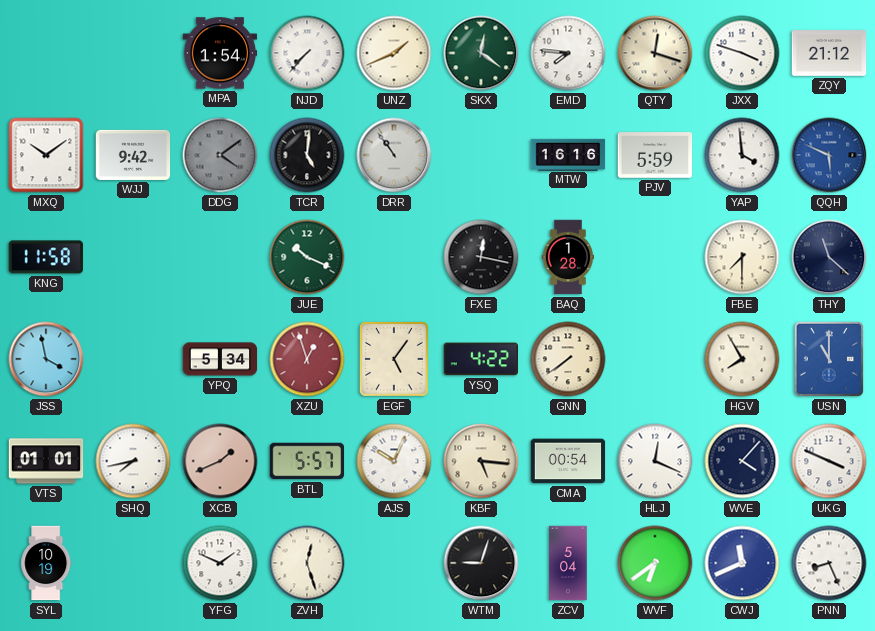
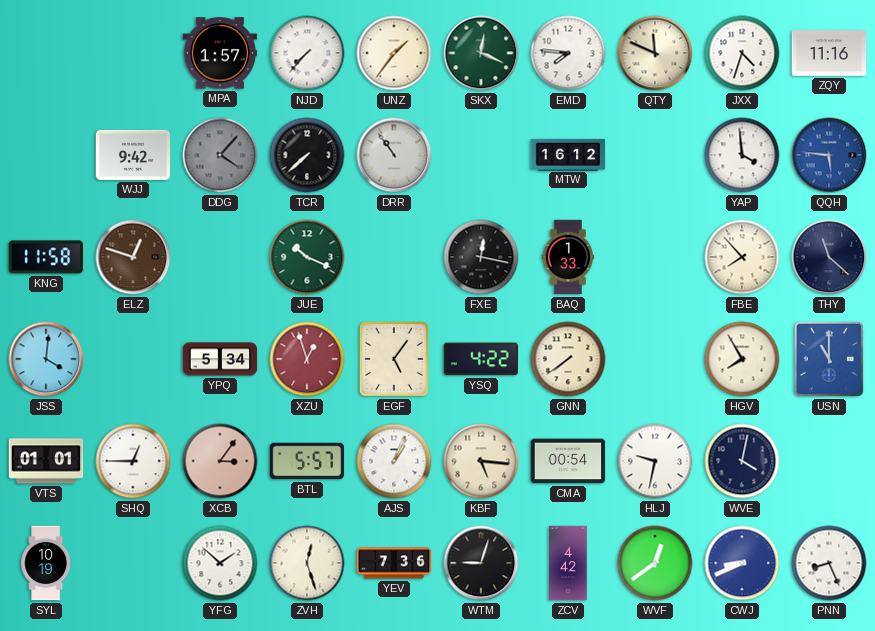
MPA: 1:54 -> 1:57
UNZ: 1:41 -> 1:36
SKX: 12:21 -> 12:19
QTY: 12:18 -> 11:49
JXX: 3:48 -> 4:33
ZQY: 21:12 -> 11:16
MXQ: 10:09 -> none
DDG: 4:09 -> 4:07
TCR: 5:01 -> 7:38
MTW: 16:16 -> 16:12
PJV: 5:59 -> none
QQH: 5:49 -> 5:46
ELZ: none -> 12:48
BAQ: 1:28 -> 1:33
FBE: 7:30 -> 7:53
JSS: 3:58 -> 4:01
SHQ: 7:43 -> 12:45
XCB: 1:41 -> 3:06
AJS: 10:04 -> 1:04
HLJ: 12:19 -> 9:32
WVE: 4:07 -> 4:02
UKG: 3:49 -> none
YFG: 1:49 -> 1:52
YEV: none -> 7:36
ZCV: 5:04 -> 4:42
WVF: 6:39 -> 12:39
CWJ: 11:41 -> 8:41
